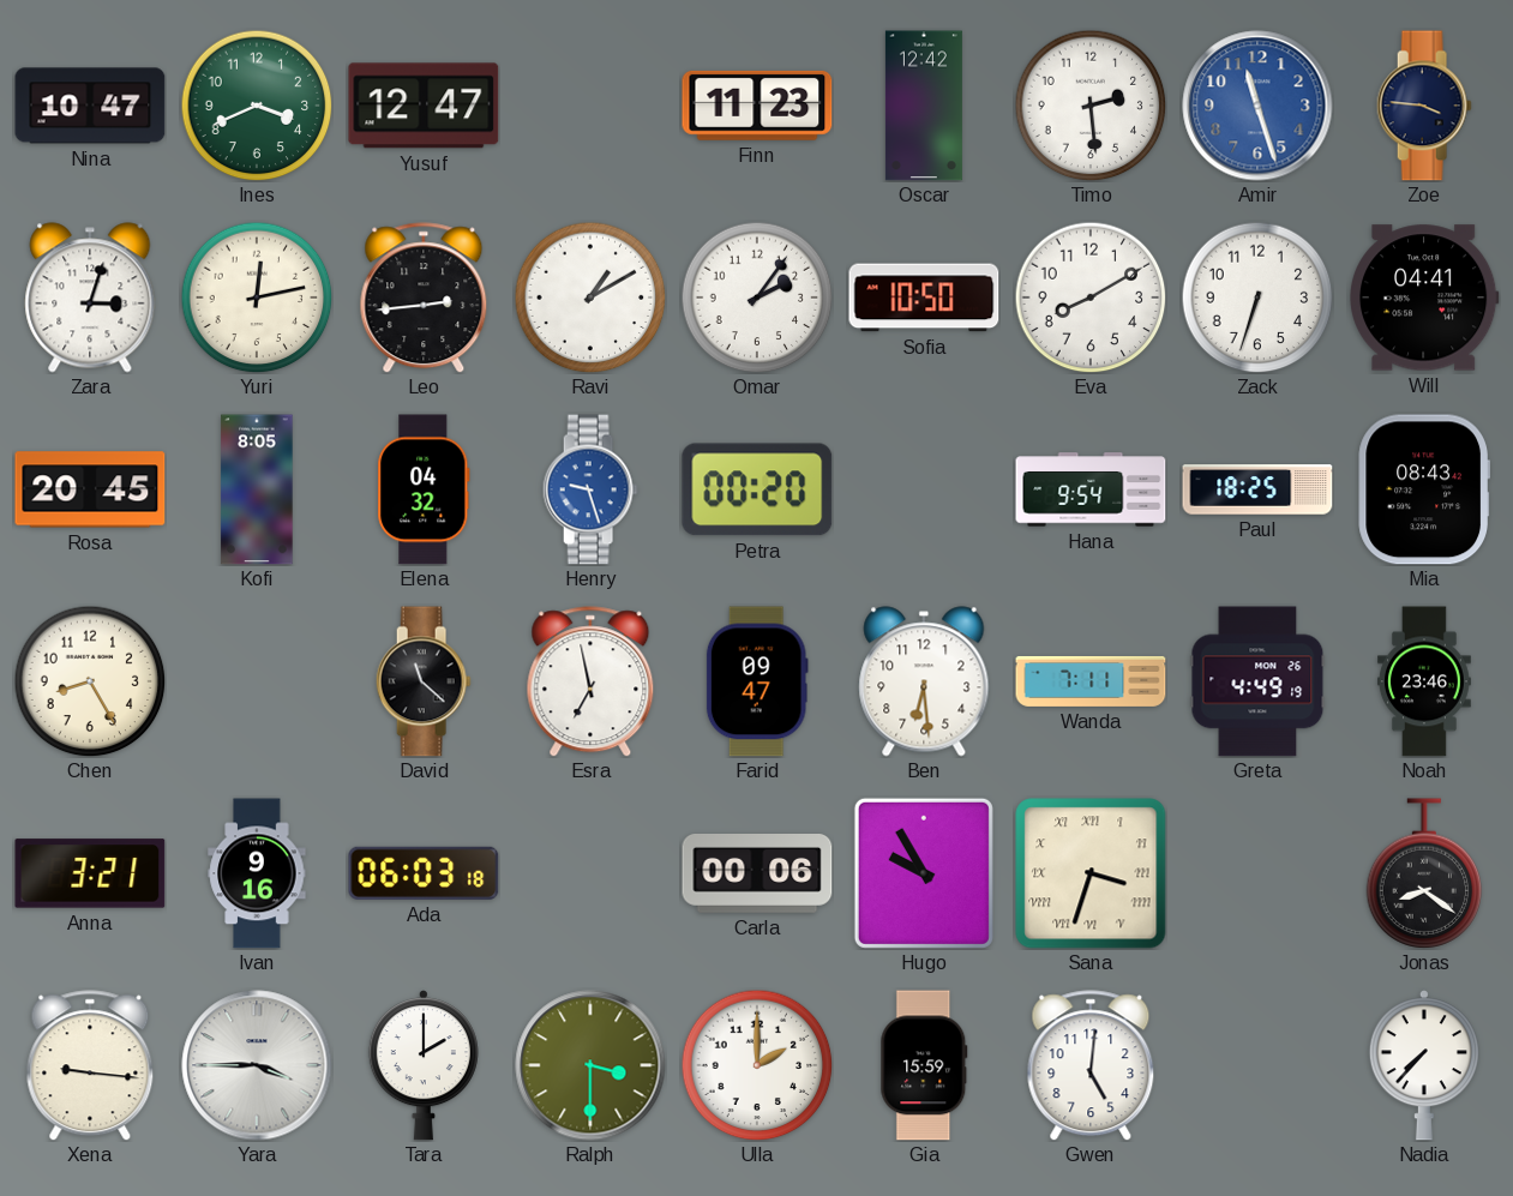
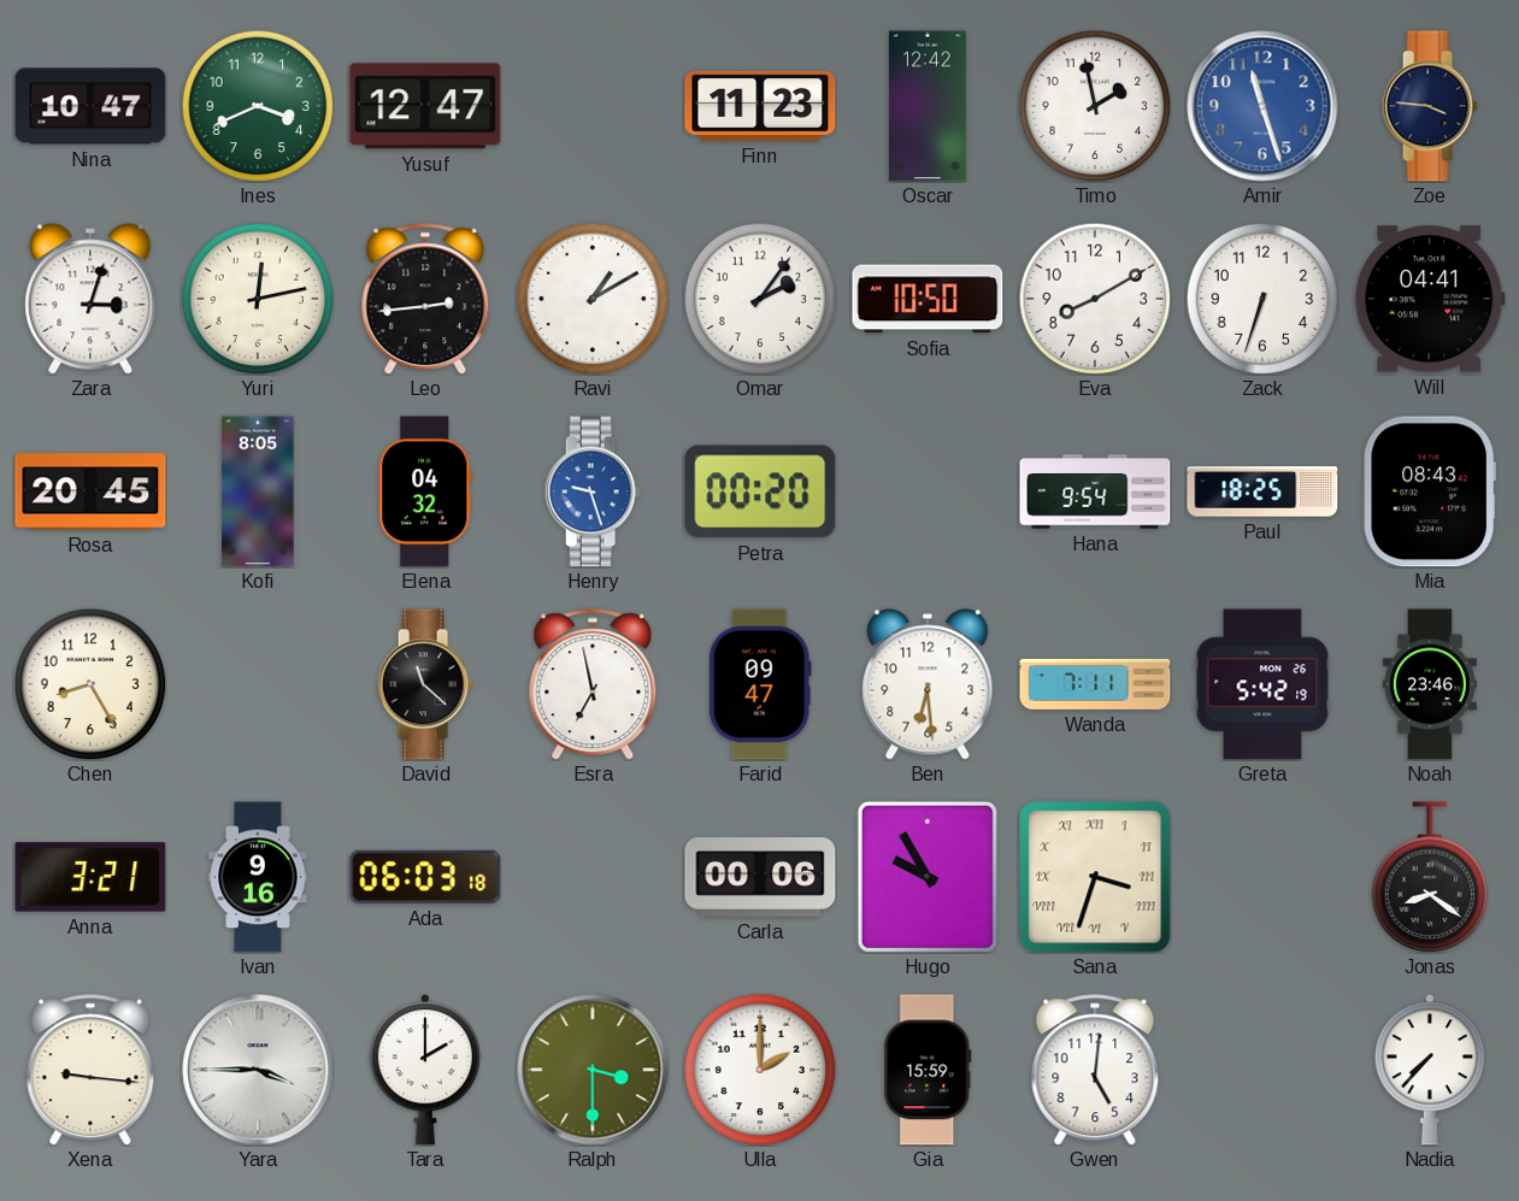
Timo: 2:29 -> 1:58
Greta: 4:49 -> 5:42
